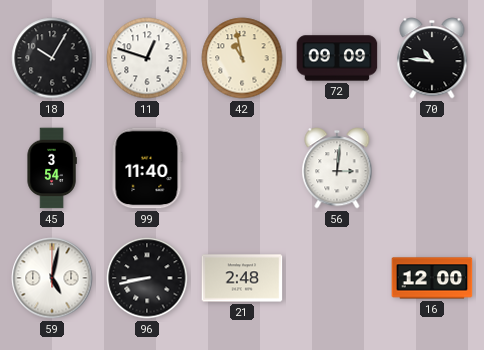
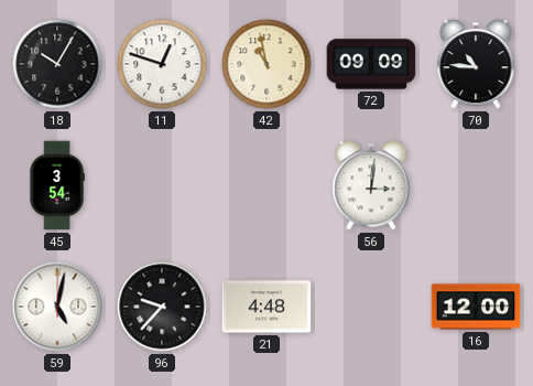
99: 11:40 -> none
96: 8:43 -> 9:37
21: 2:48 -> 4:48
